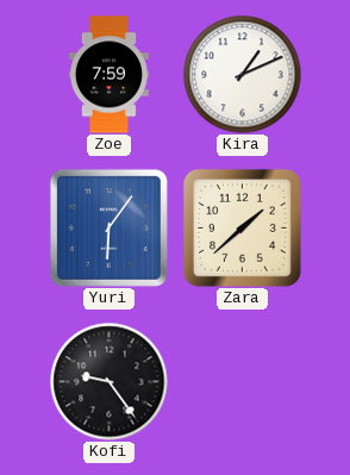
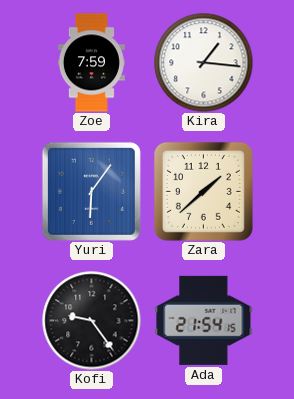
Kira: 1:11 -> 1:16
Ada: none -> 21:54
